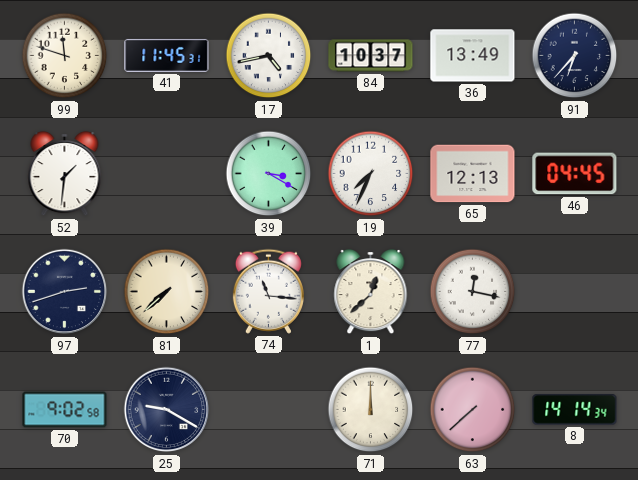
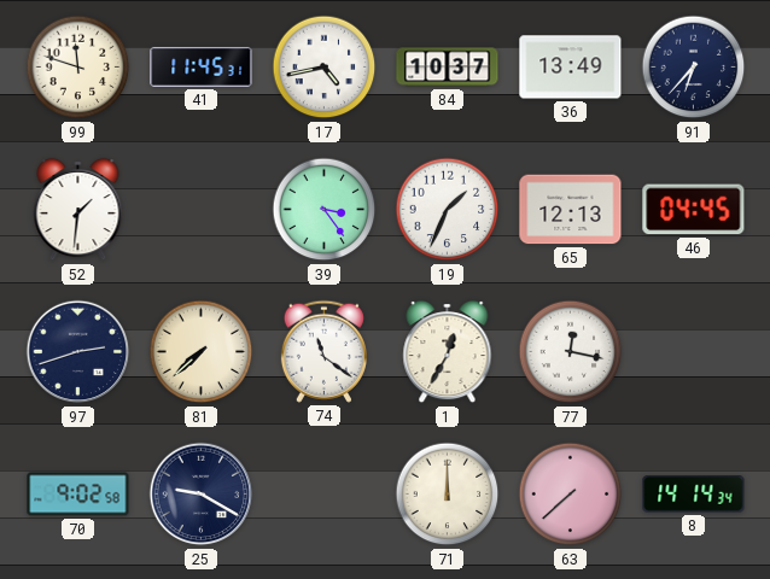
39: 3:20 -> 3:24
19: 7:34 -> 1:34
74: 11:16 -> 11:21
1: 12:38 -> 12:35
